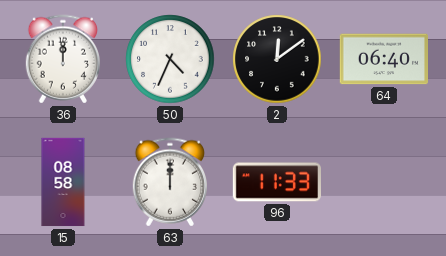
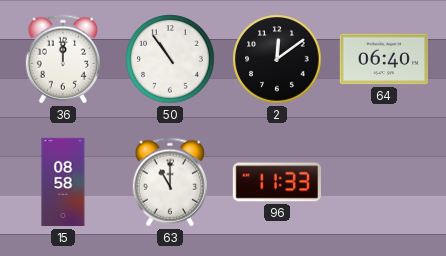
50: 4:34 -> 10:54
63: 12:00 -> 11:00
